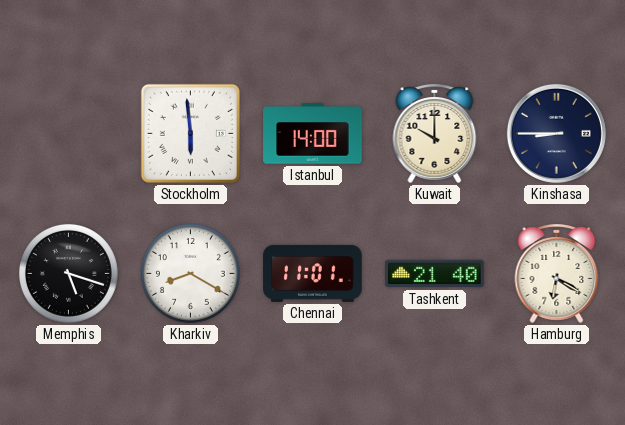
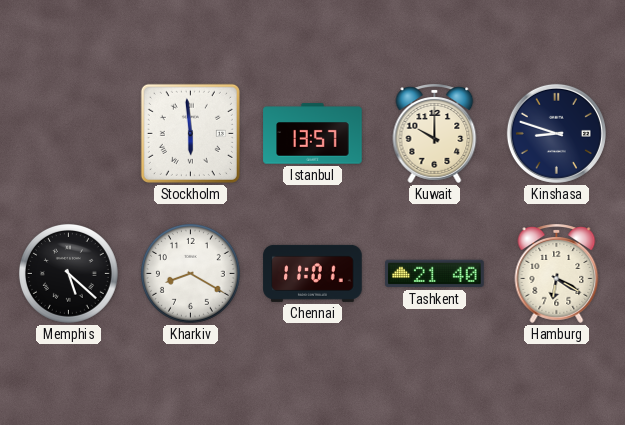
Istanbul: 14:00 -> 13:57
Kinshasa: 8:45 -> 8:48
Memphis: 5:18 -> 5:22
